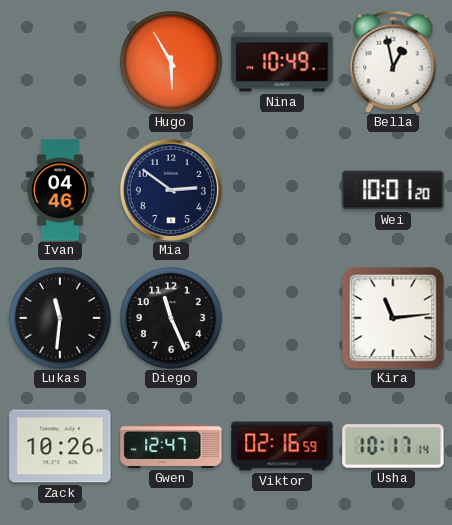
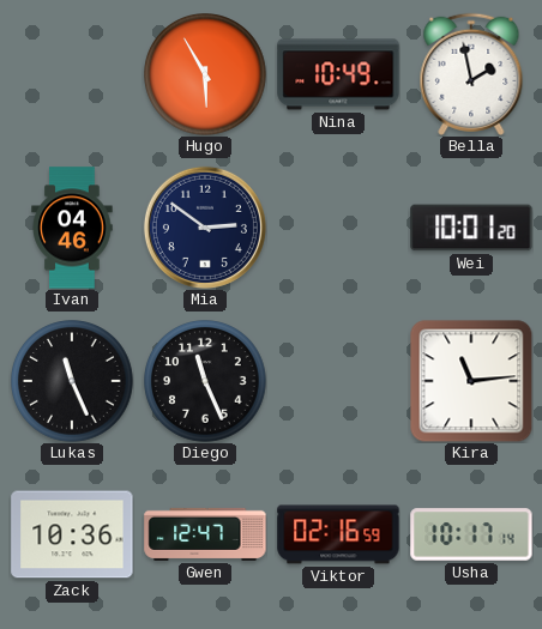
Bella: 12:58 -> 1:58
Lukas: 11:31 -> 11:26
Zack: 10:26 -> 10:36
